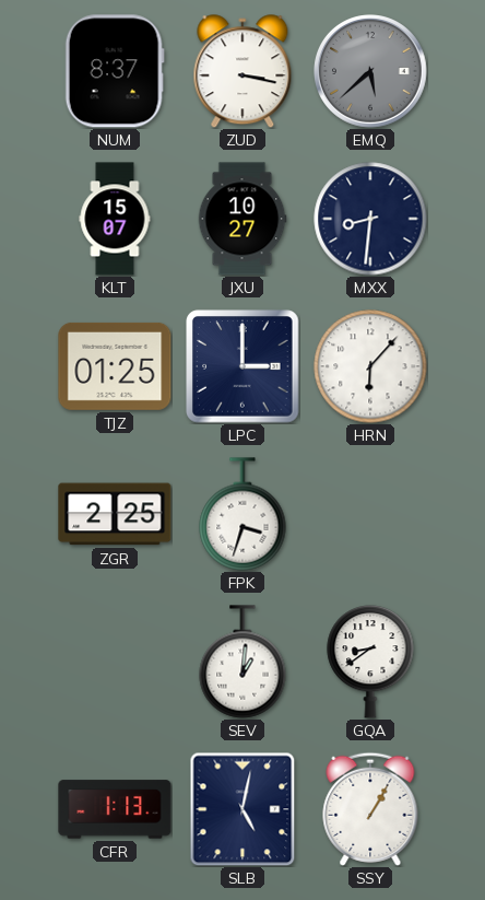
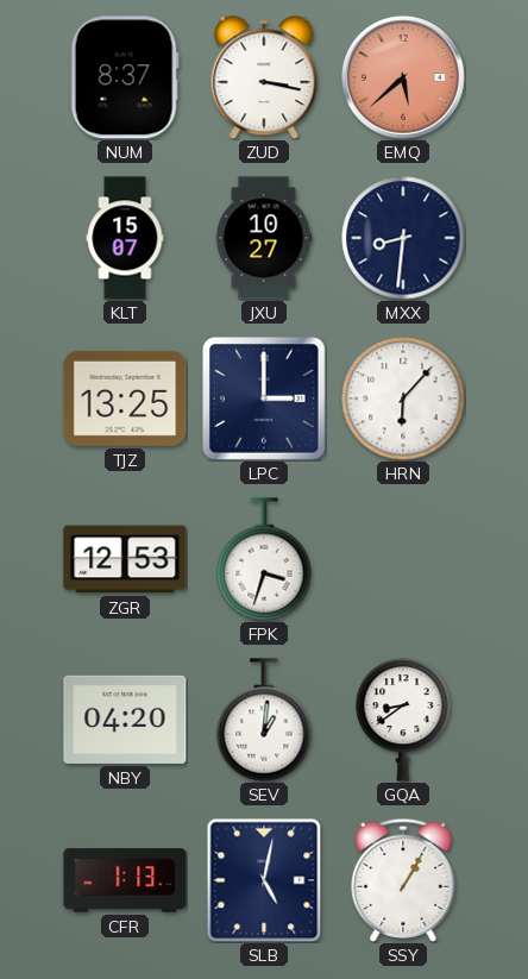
EMQ dial: grey -> salmon
TJZ: 01:25 -> 13:25
ZGR: 2:25 -> 12:53
NBY: none -> 04:20
